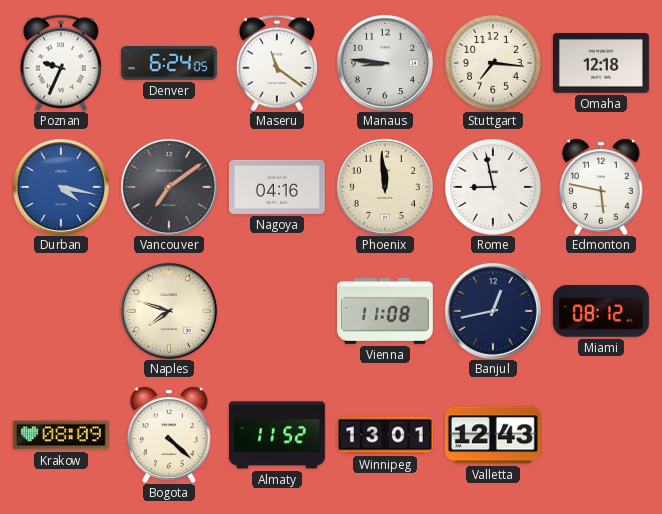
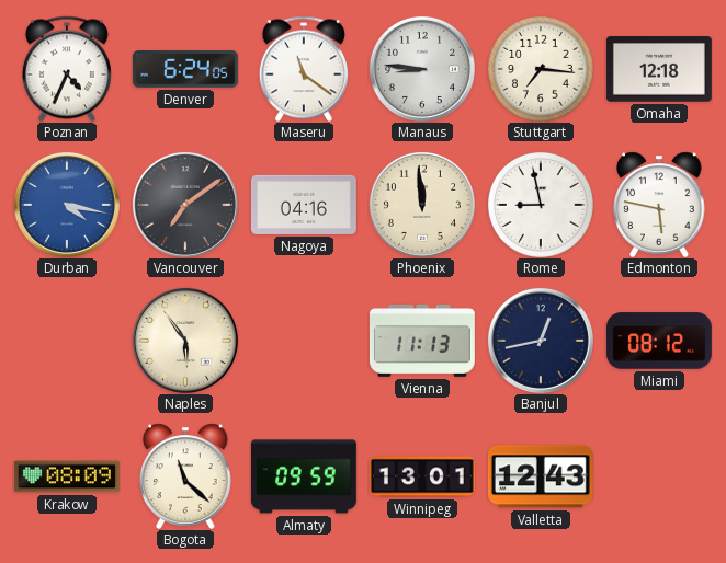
Poznan: 9:34 -> 4:34
Naples: 7:48 -> 5:54
Vienna: 11:08 -> 11:13
Bogota: 4:22 -> 11:22
Almaty: 11:52 -> 09:59
